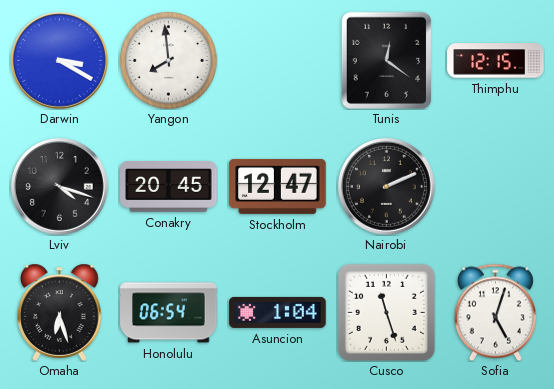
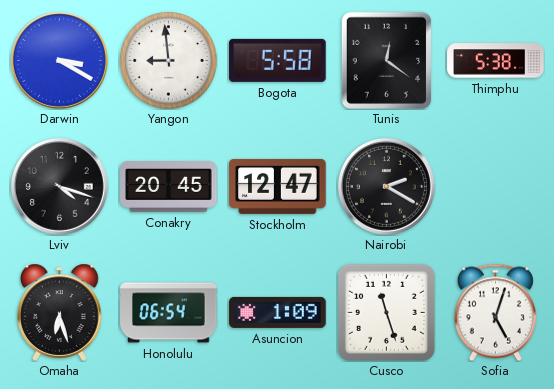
Yangon: 7:59 -> 8:59
Bogota: none -> 5:58
Thimphu: 12:15 -> 5:38
Nairobi: 2:11 -> 2:20
Asuncion: 1:04 -> 1:09
